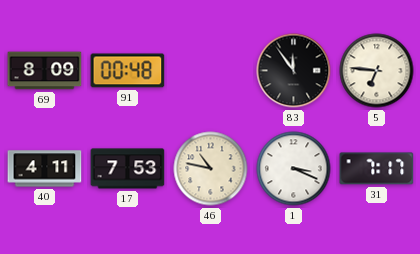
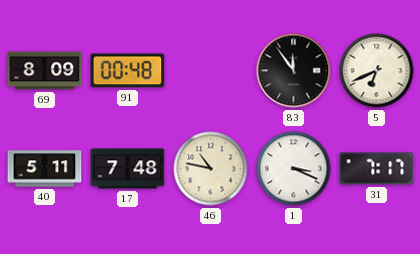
5: 6:46 -> 6:41
40: 4:11 -> 5:11
17: 7:53 -> 7:48
